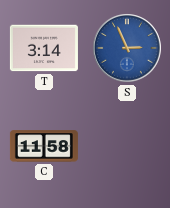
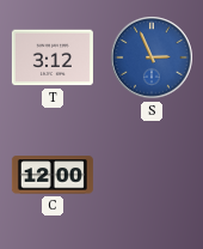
T: 3:14 -> 3:12
C: 11:58 -> 12:00
